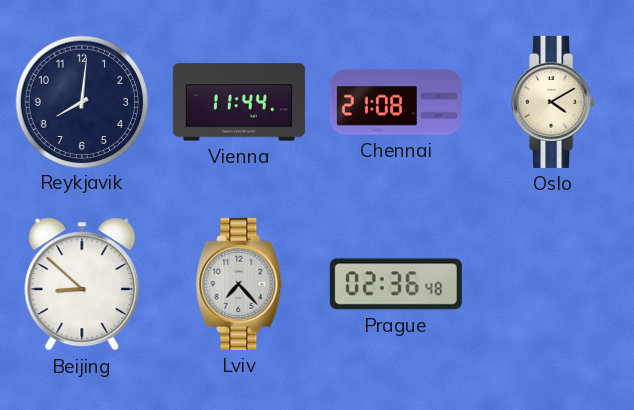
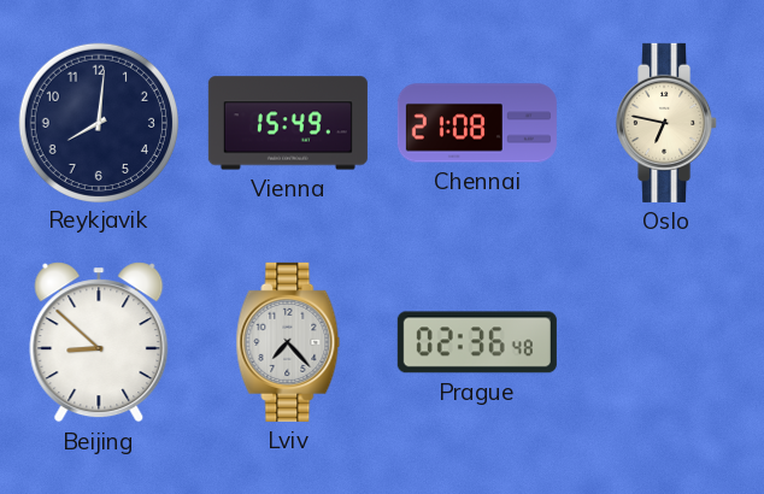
Vienna: 11:44 -> 15:49
Oslo: 4:10 -> 6:47
